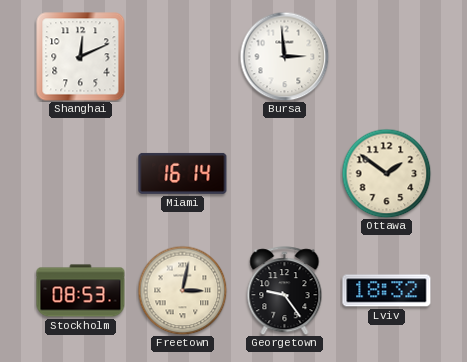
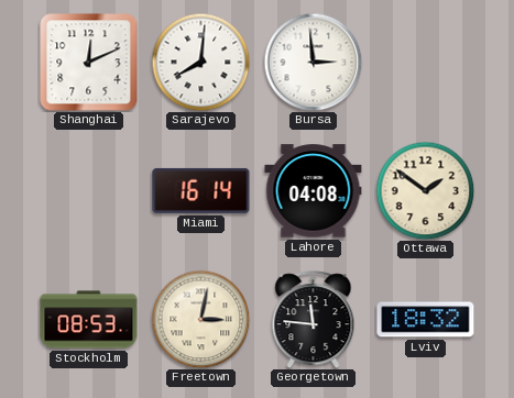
Sarajevo: none -> 8:01
Lahore: none -> 04:08
Georgetown: 9:24 -> 11:46
